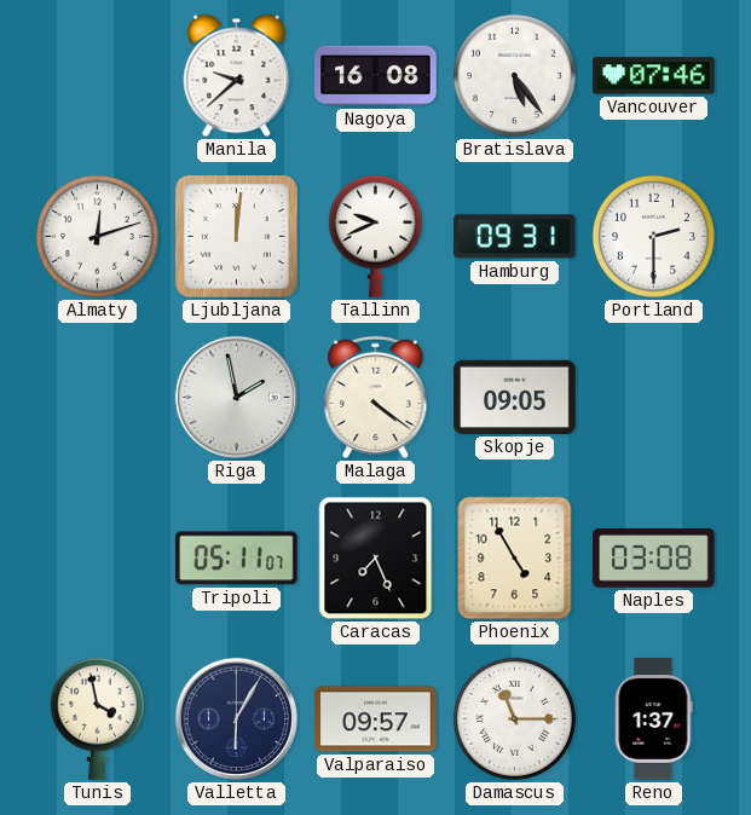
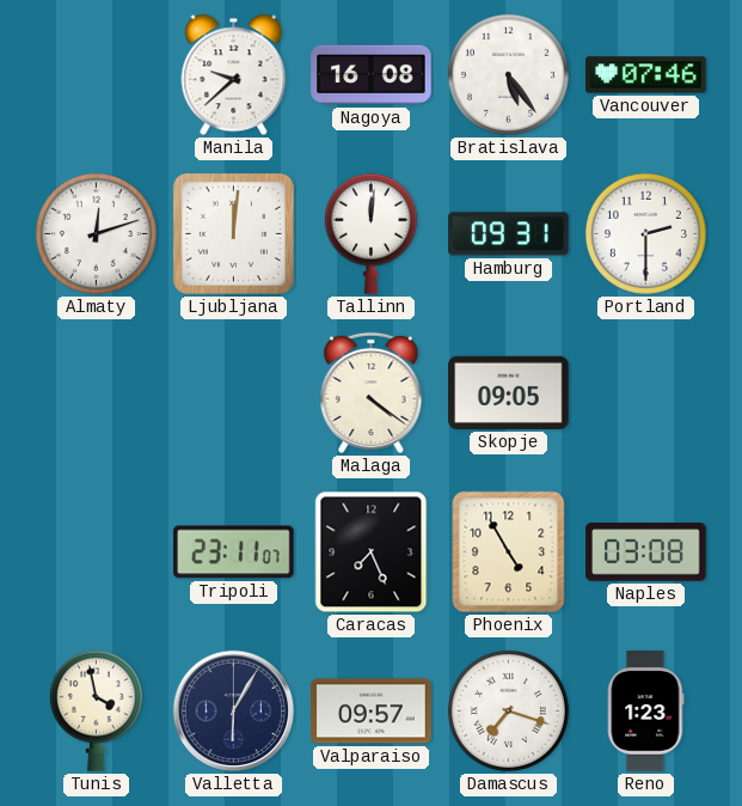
Tallinn: 9:41 -> 12:01
Riga: 1:58 -> none
Tripoli: 05:11 -> 23:11
Damascus: 11:15 -> 7:18
Reno: 1:37 -> 1:23
